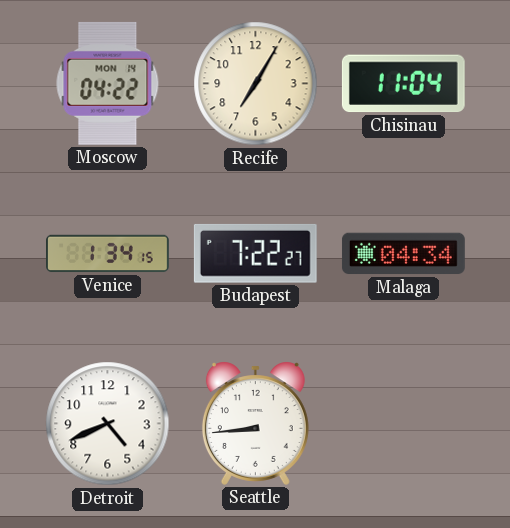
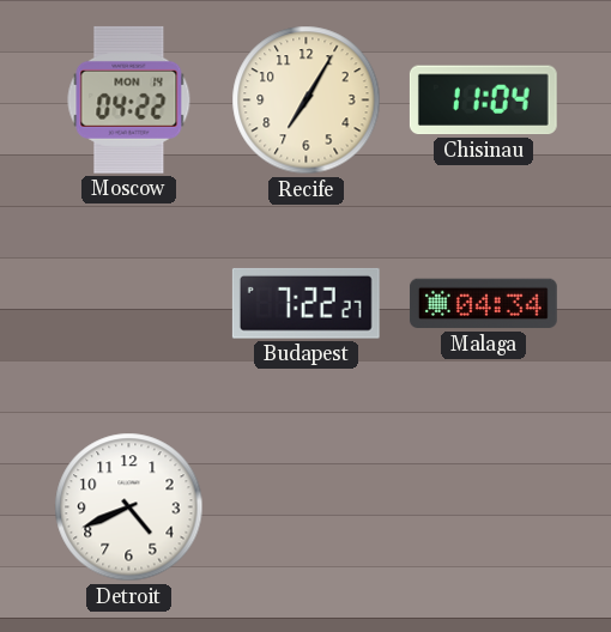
Venice: 1:34 -> none
Seattle: 8:44 -> none
